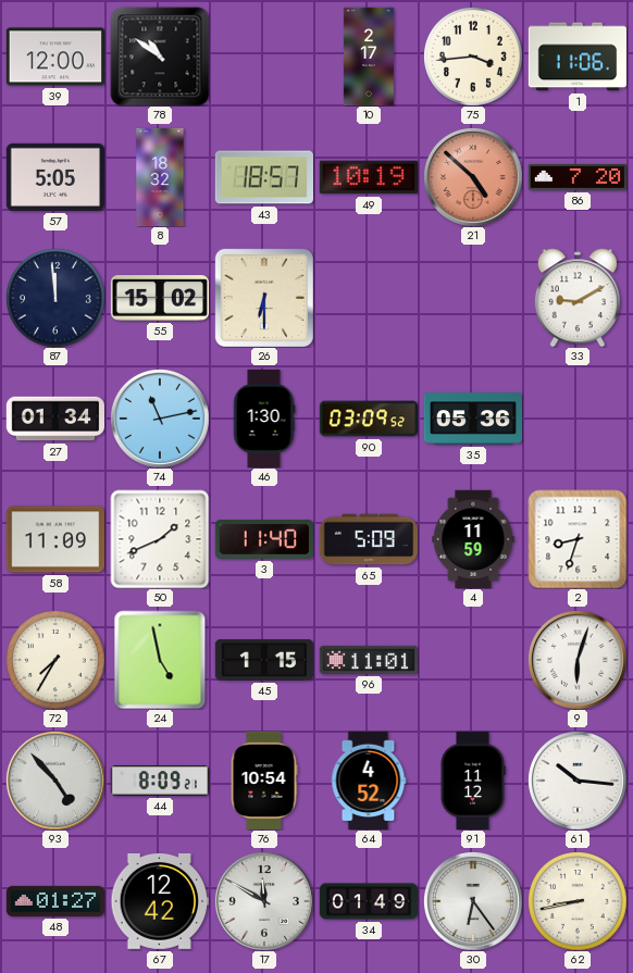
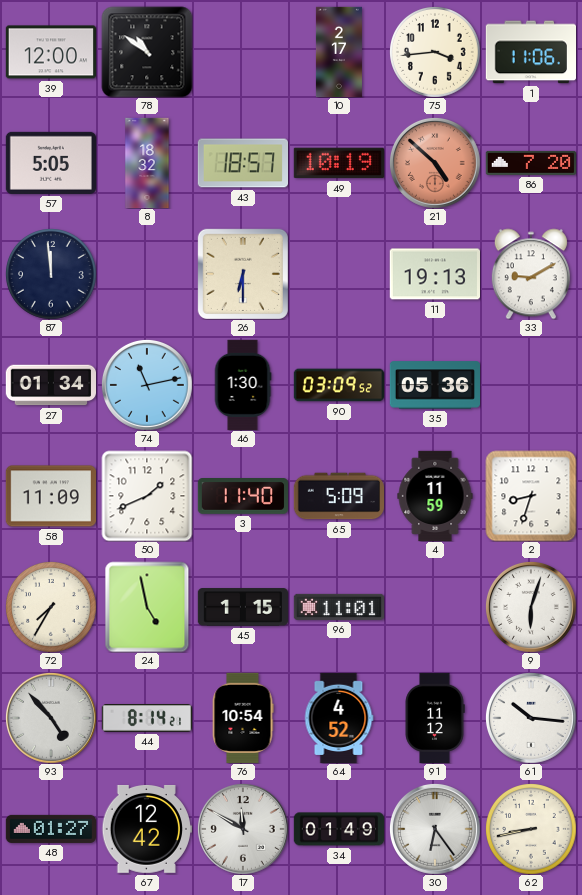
55: 15:02 -> none
11: none -> 19:13
44: 8:09 -> 8:14
